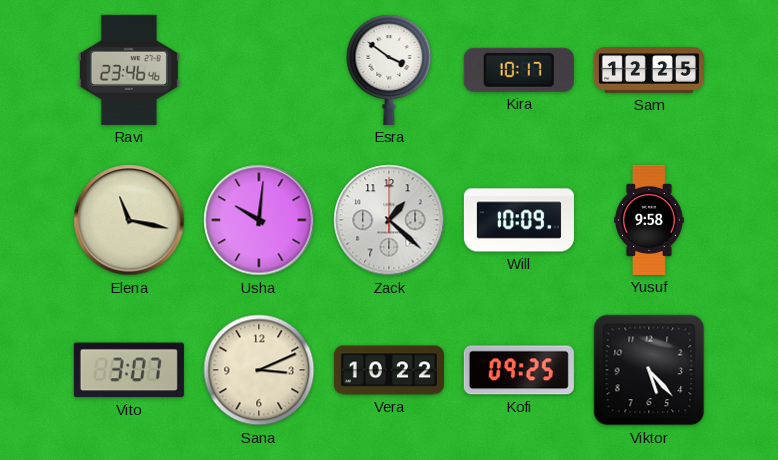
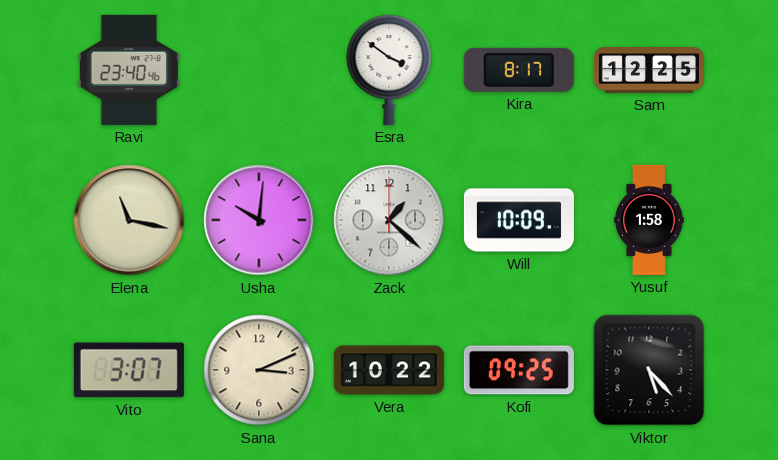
Ravi: 23:46 -> 23:40
Kira: 10:17 -> 8:17
Yusuf: 9:58 -> 1:58
